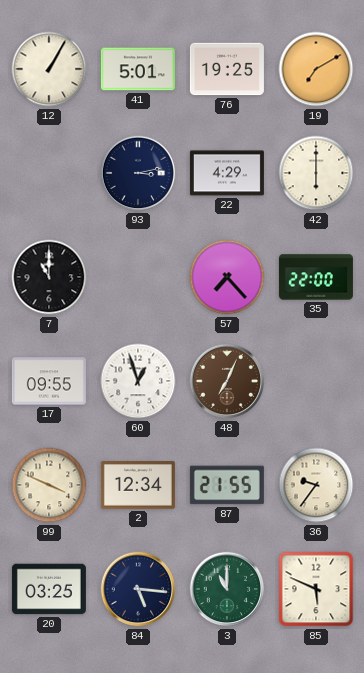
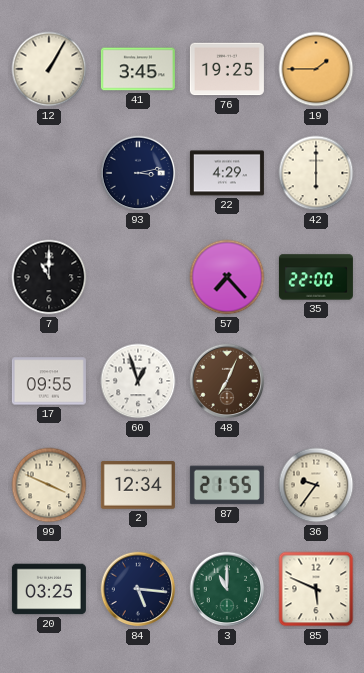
41: 5:01 -> 3:45
19: 7:10 -> 1:45
